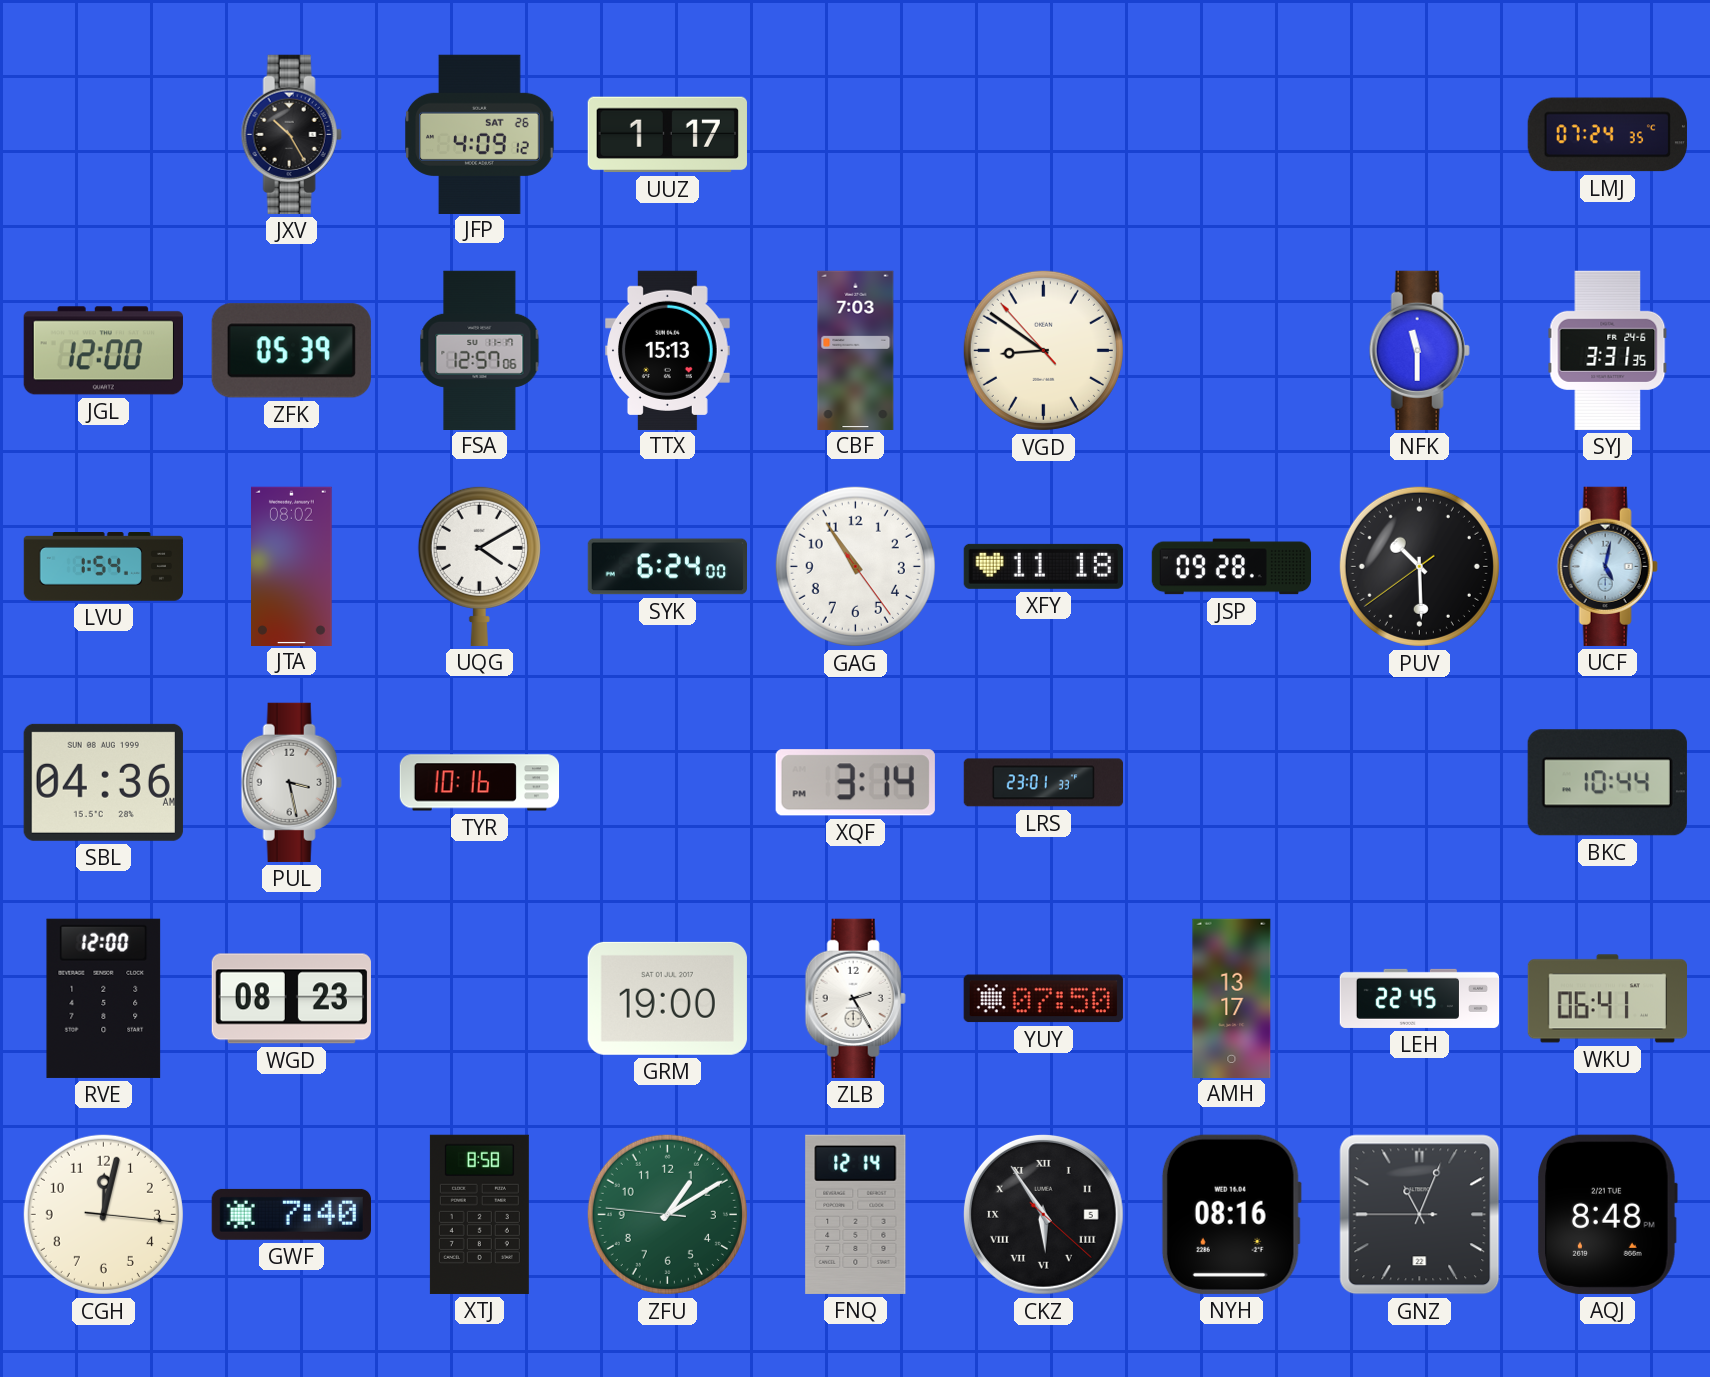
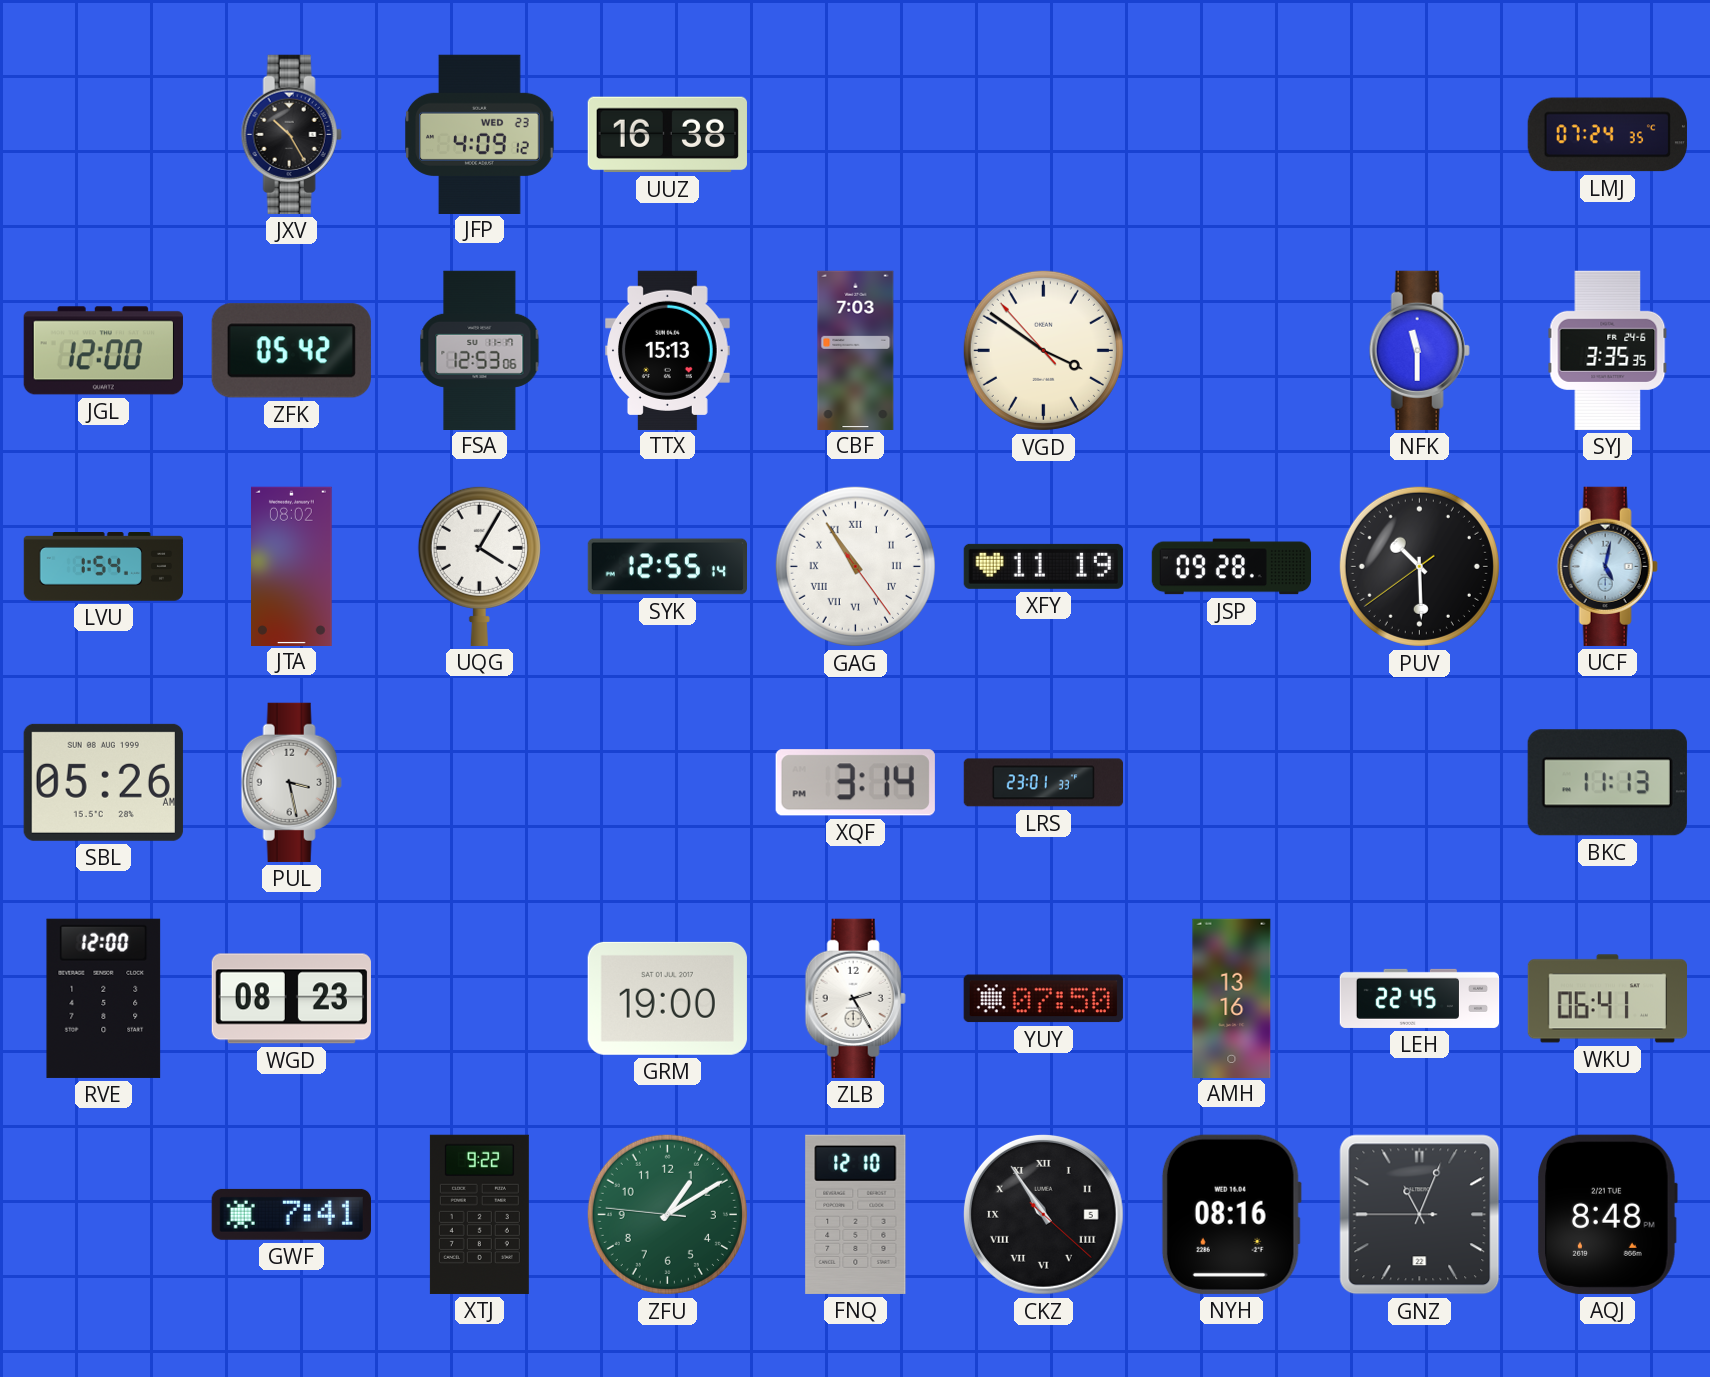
JFP date: SAT 26 -> WED 23
UUZ: 1:17 -> 16:38
ZFK: 05:39 -> 05:42
FSA: 12:57 -> 12:53
VGD: 8:50 -> 3:50
SYJ: 3:31 -> 3:35
UQG: 4:10 -> 4:05
SYK: 6:24 -> 12:55
GAG numerals: Arabic -> Roman
XFY: 11:18 -> 11:19
SBL: 04:36 -> 05:26
TYR: 10:16 -> none
BKC: 10:44 -> 11:13
AMH: 13:17 -> 13:16
CGH: 12:02 -> none
GWF: 7:40 -> 7:41
XTJ: 8:58 -> 9:22
FNQ: 12:14 -> 12:10
CKZ: 5:54 -> 10:54
